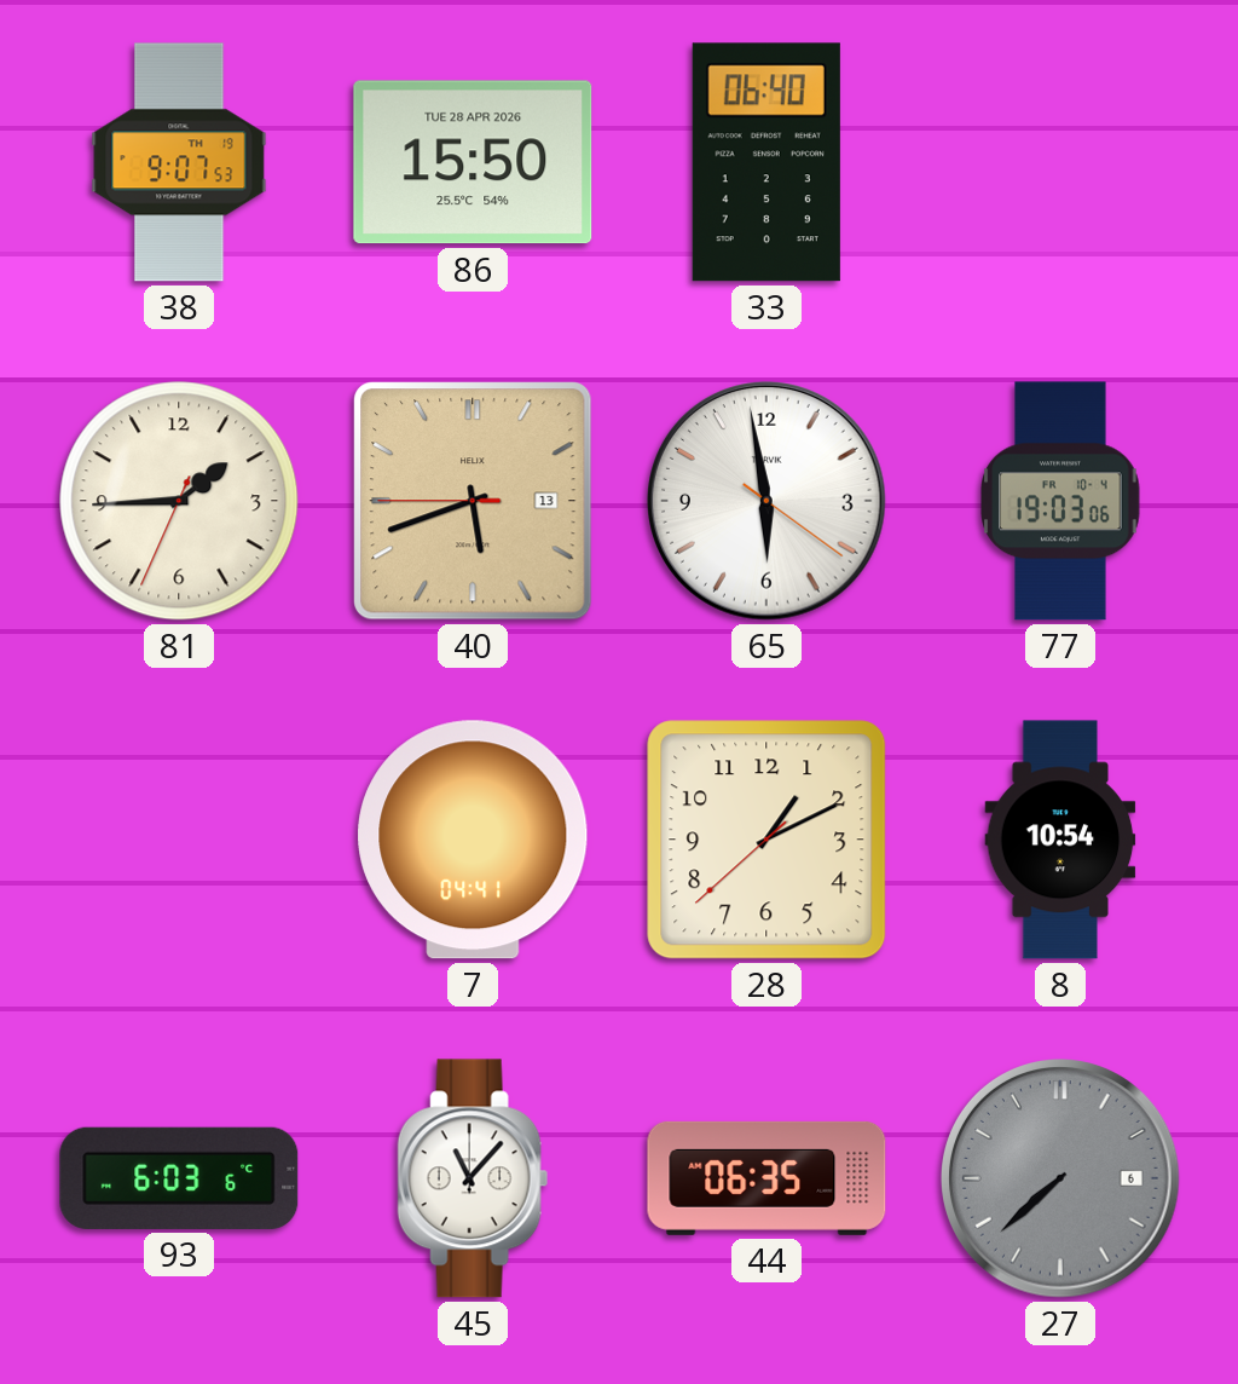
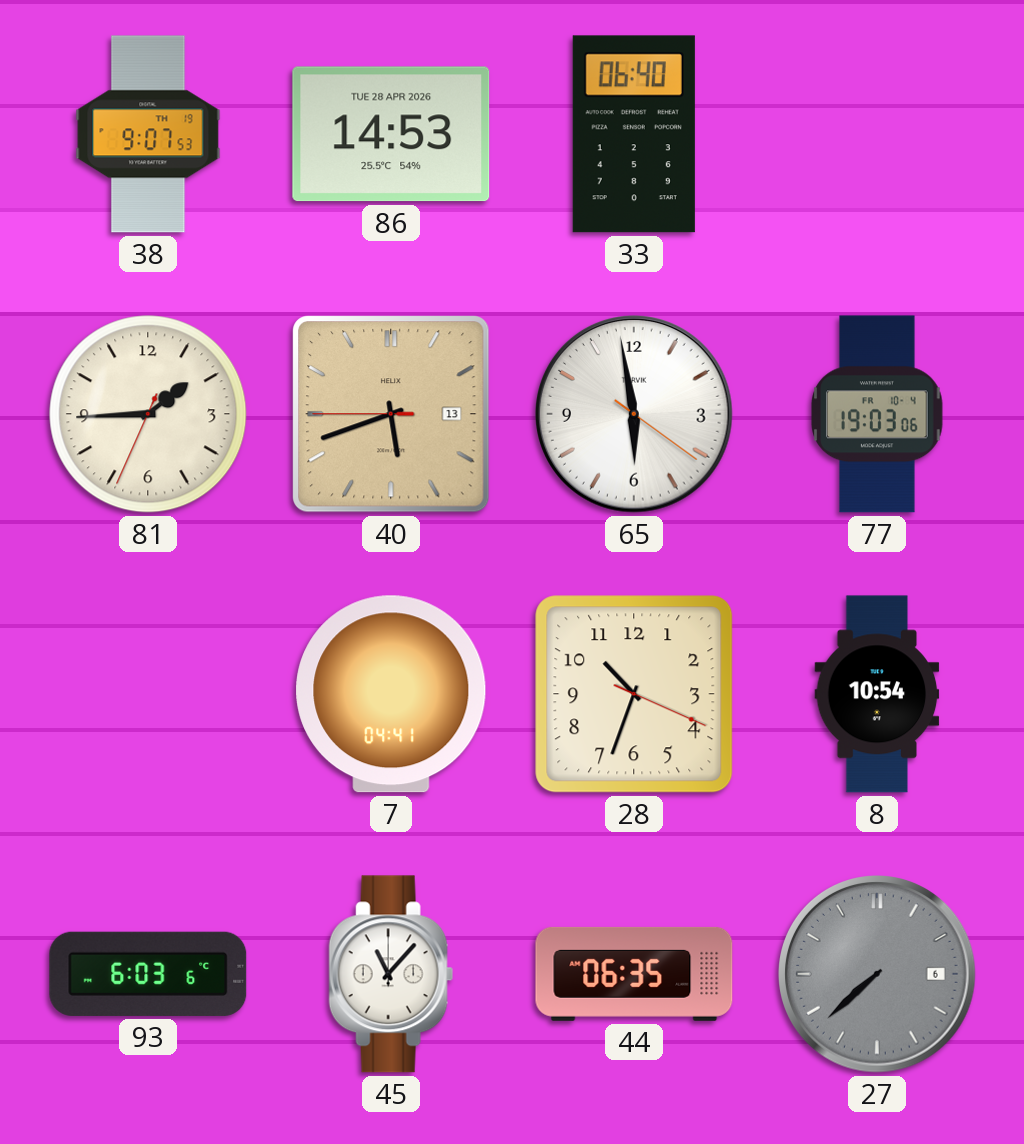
86: 15:50 -> 14:53
28: 1:10 -> 10:33
